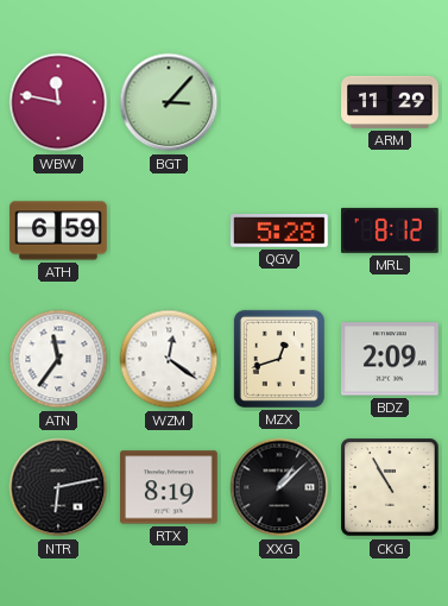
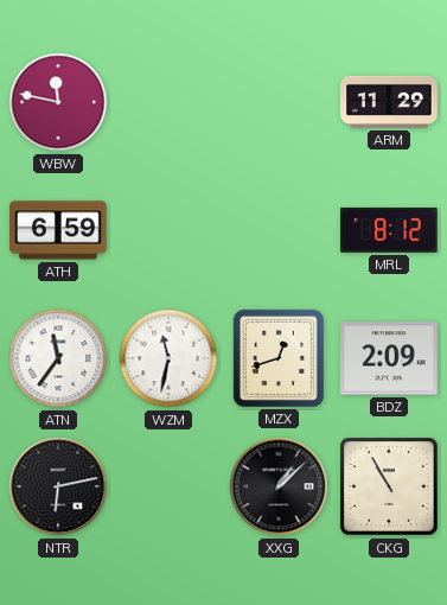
BGT: 3:07 -> none
QGV: 5:28 -> none
WZM: 12:21 -> 11:32
RTX: 8:19 -> none
